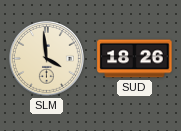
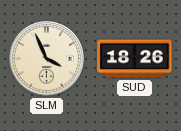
SLM: 3:59 -> 3:56
